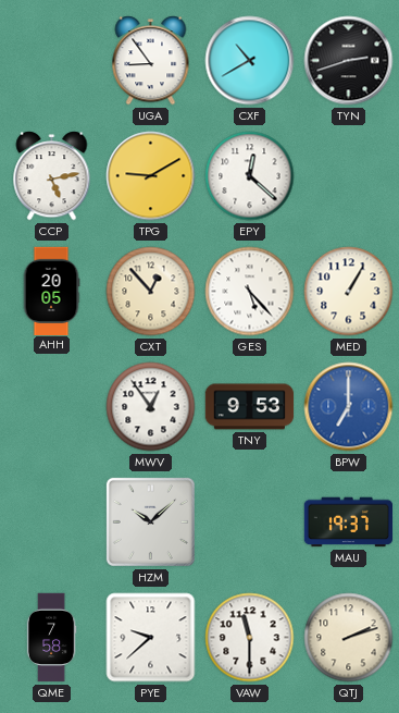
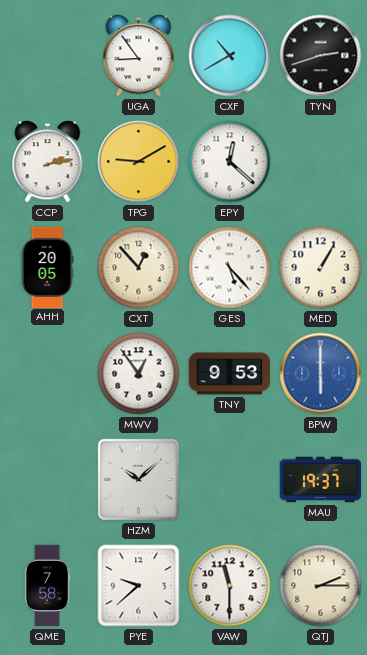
CCP: 5:13 -> 2:13
BPW: 7:00 -> 6:00
QTJ: 2:12 -> 2:15
